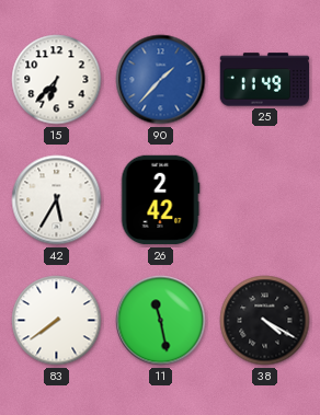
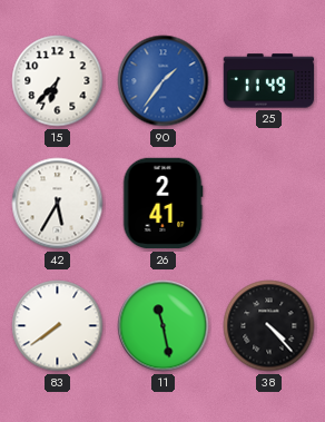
90: 1:37 -> 1:36
26: 2:42 -> 2:41
38: 4:20 -> 4:23
